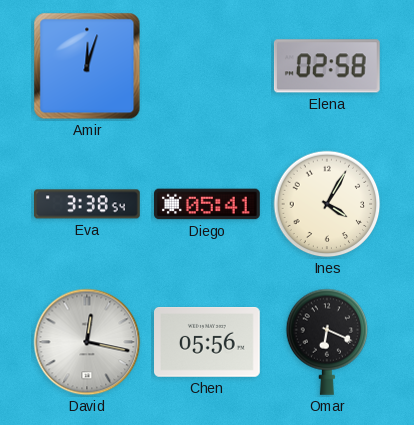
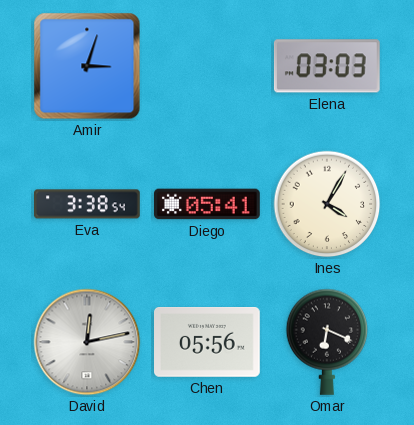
Amir: 12:03 -> 3:03
Elena: 02:58 -> 03:03
David: 12:17 -> 12:13
